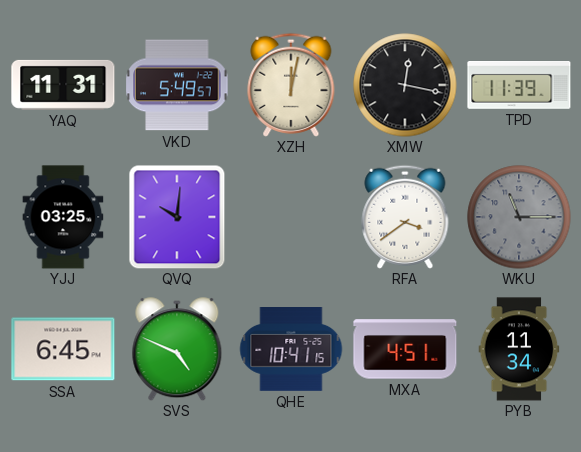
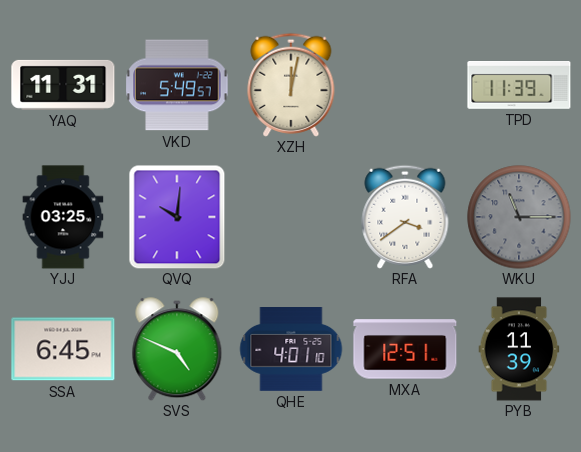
XMW: 12:17 -> none
QHE: 10:41 -> 4:01
MXA: 4:51 -> 12:51
PYB: 11:34 -> 11:39
